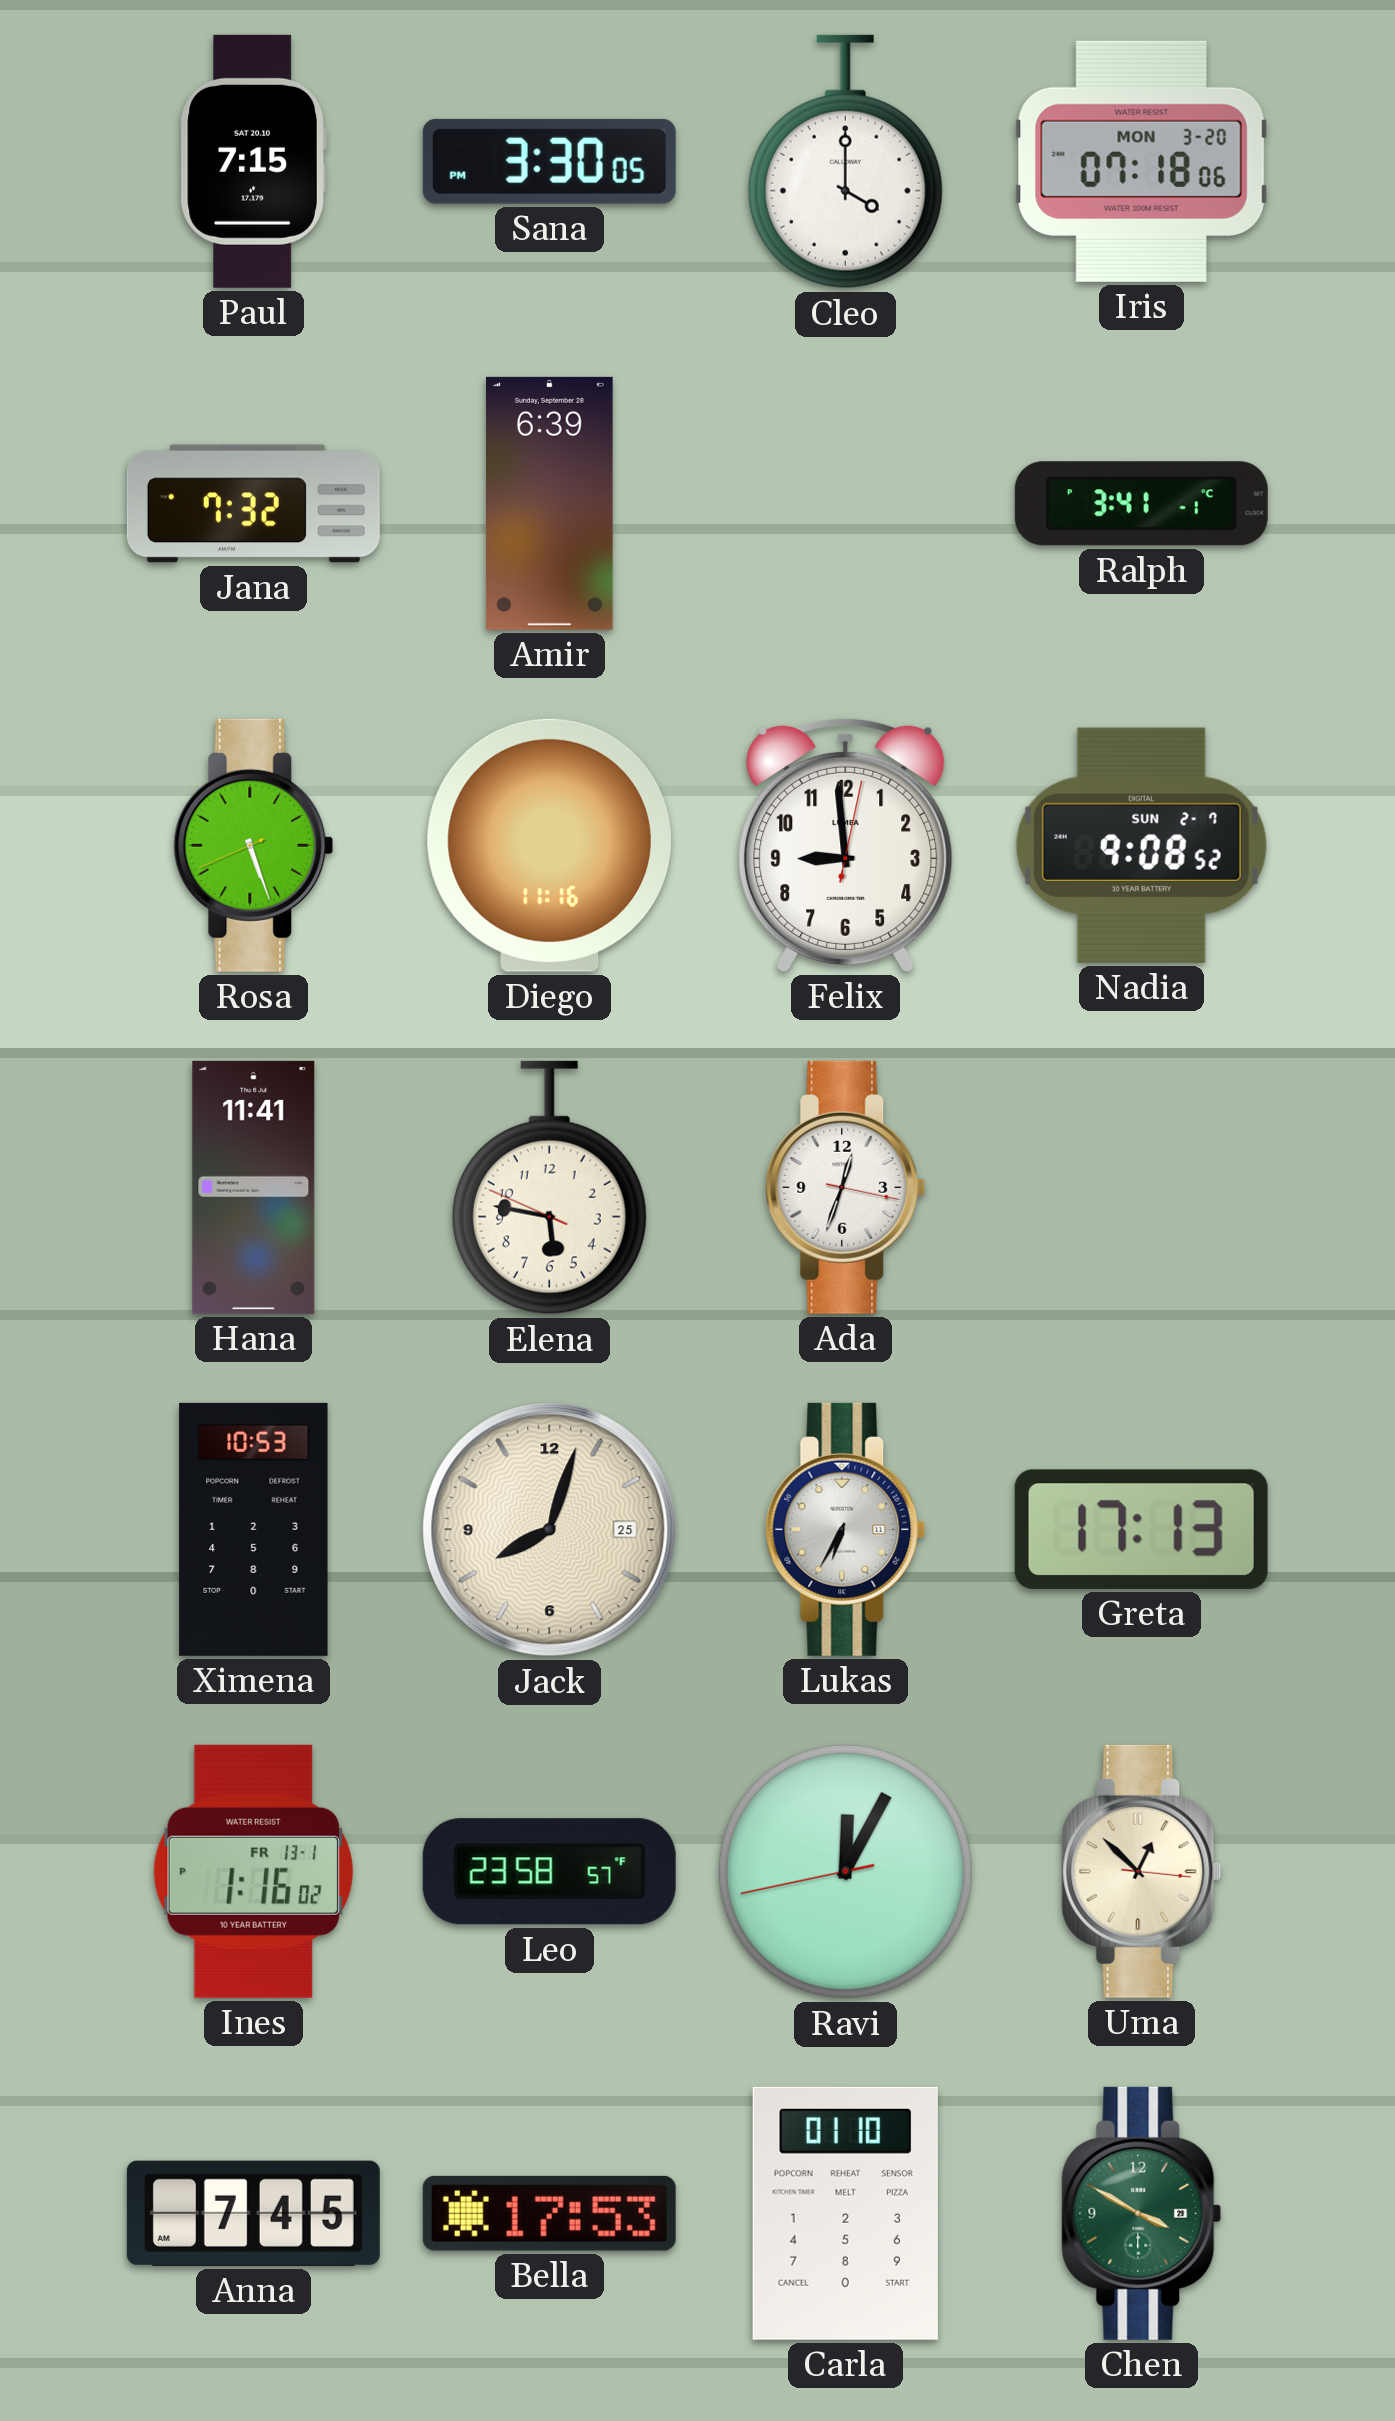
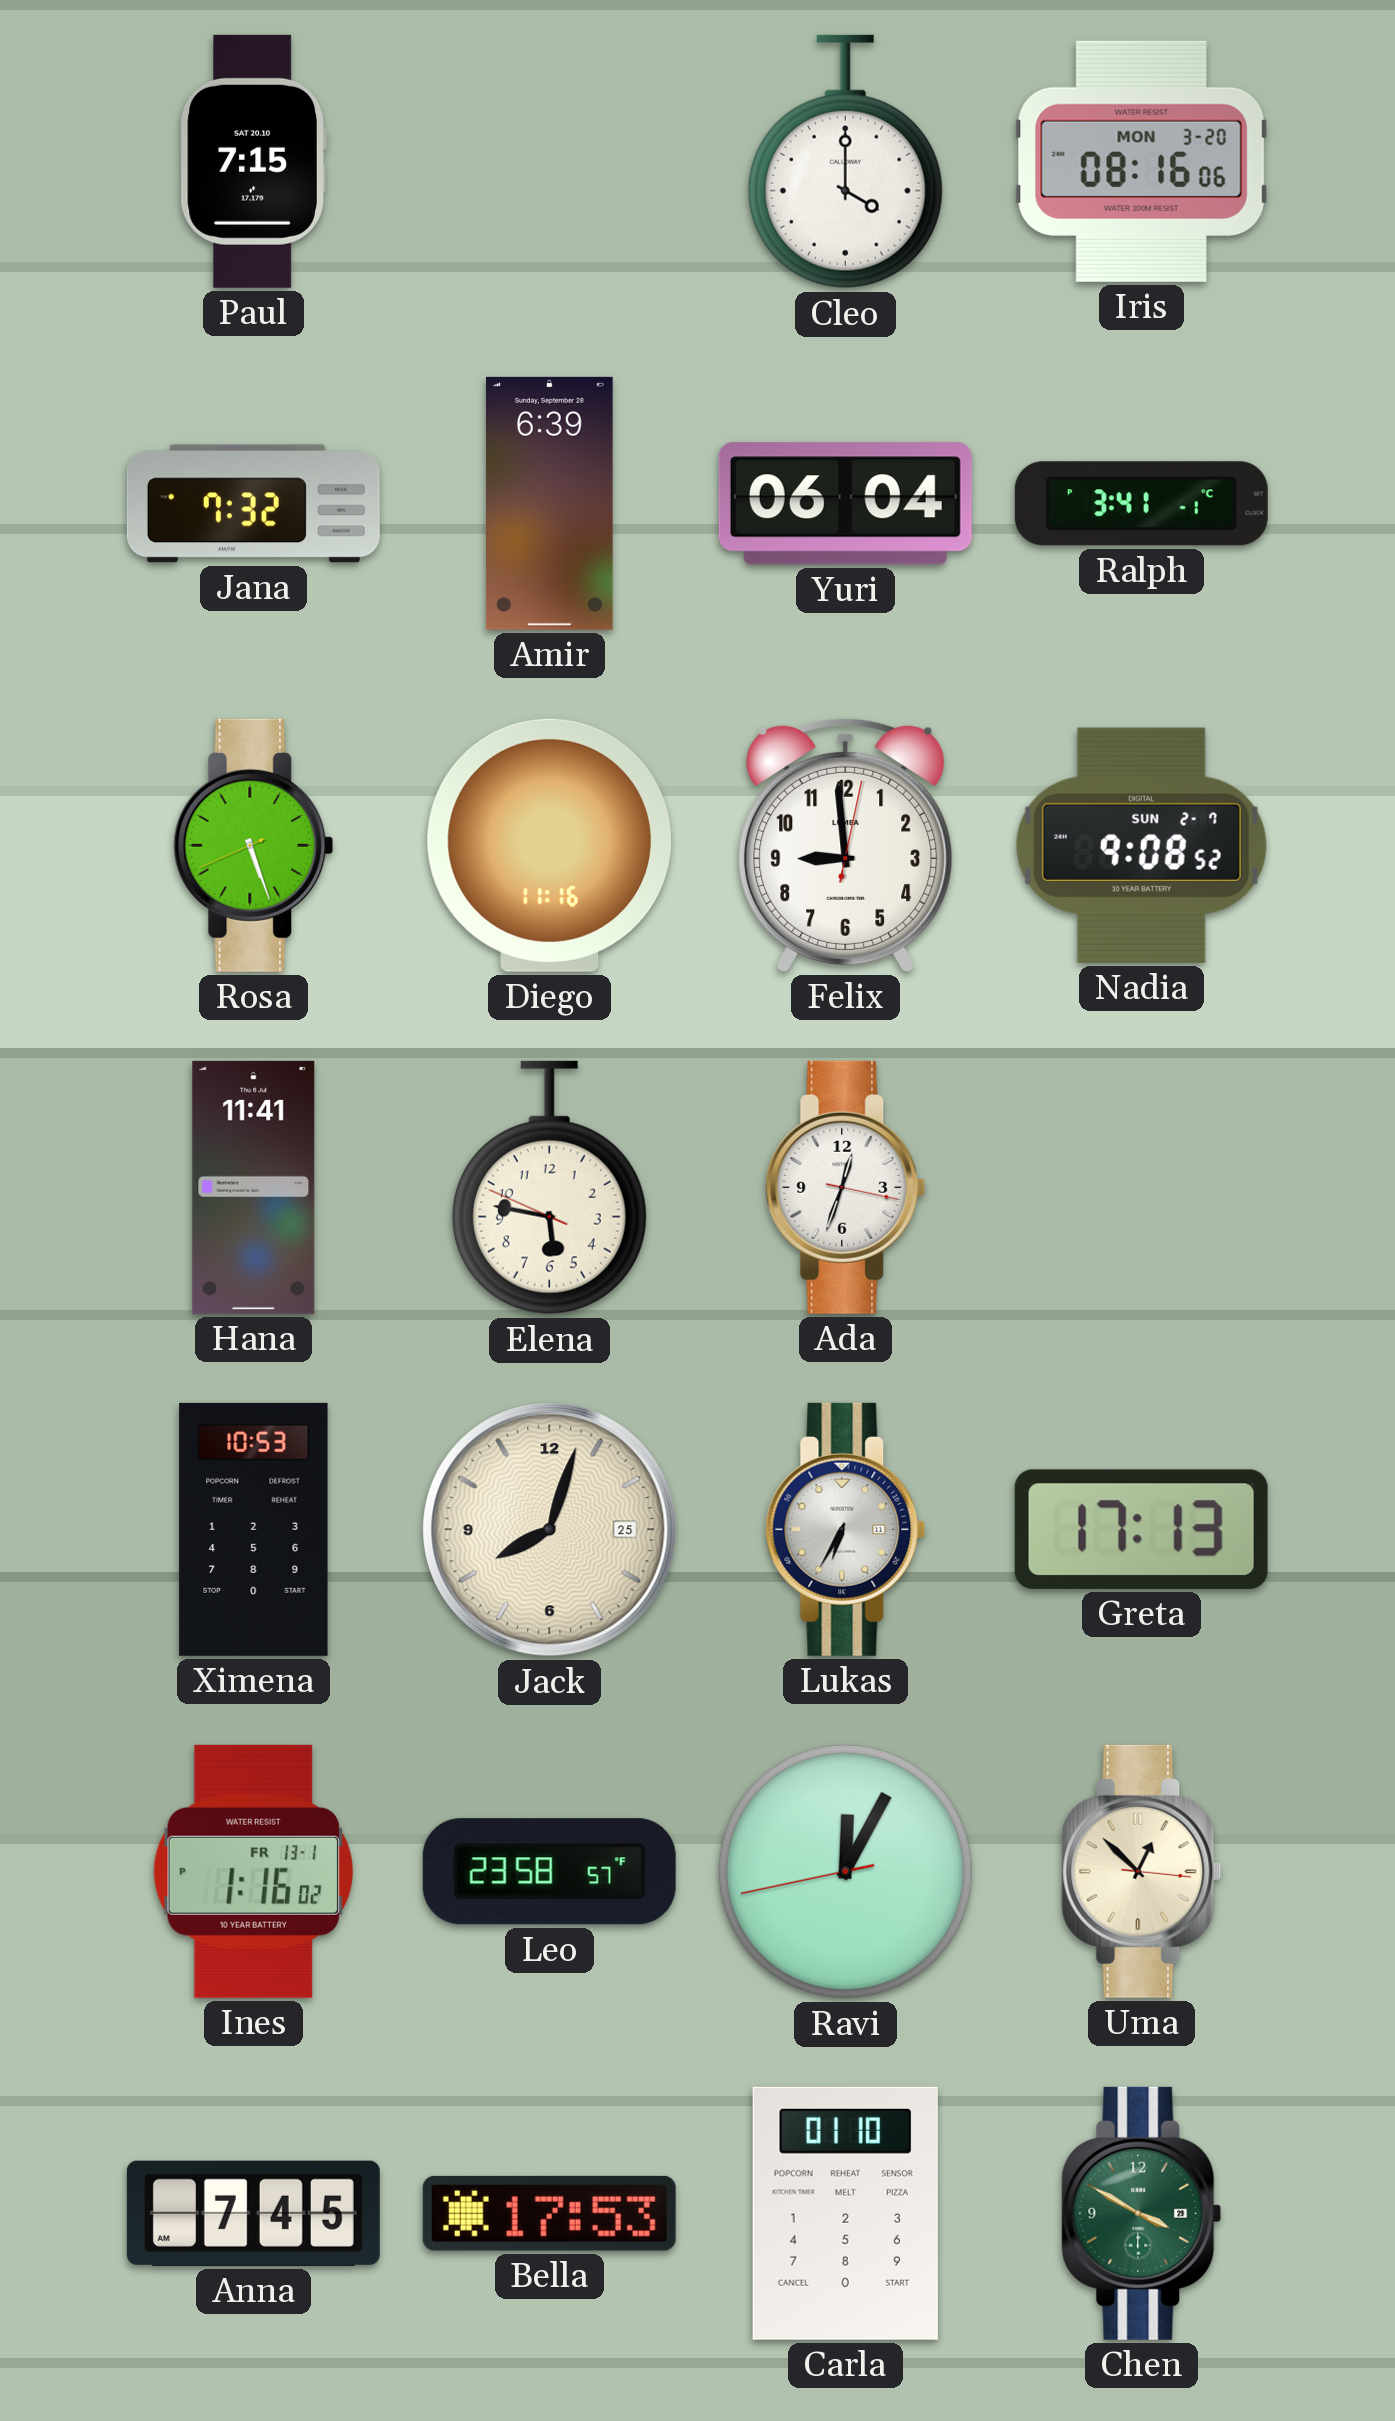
Sana: 3:30 -> none
Iris: 07:18 -> 08:16
Yuri: none -> 06:04
